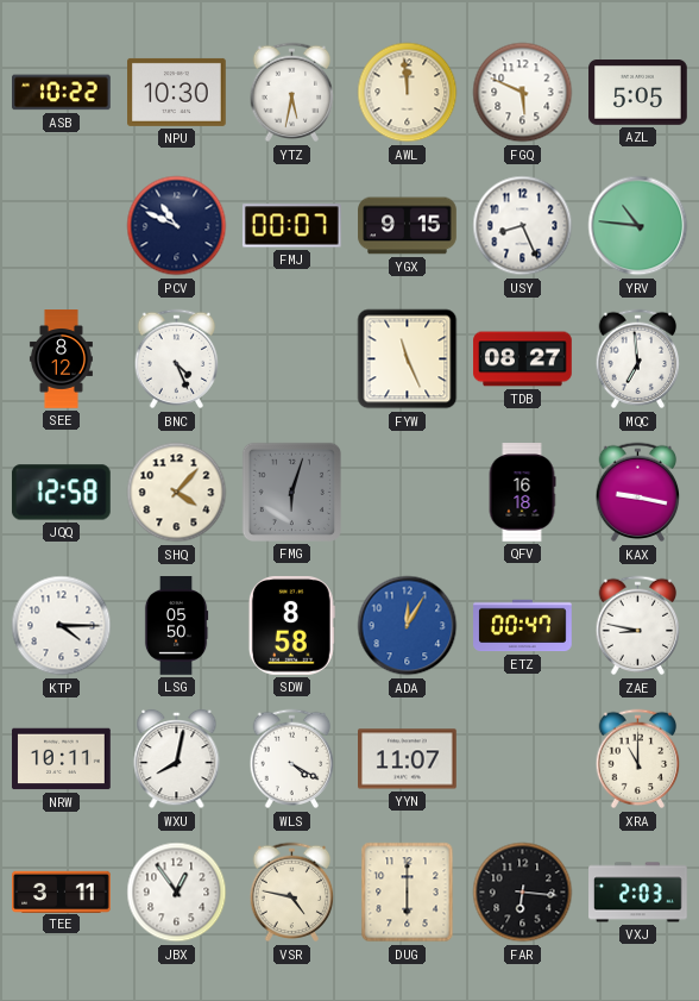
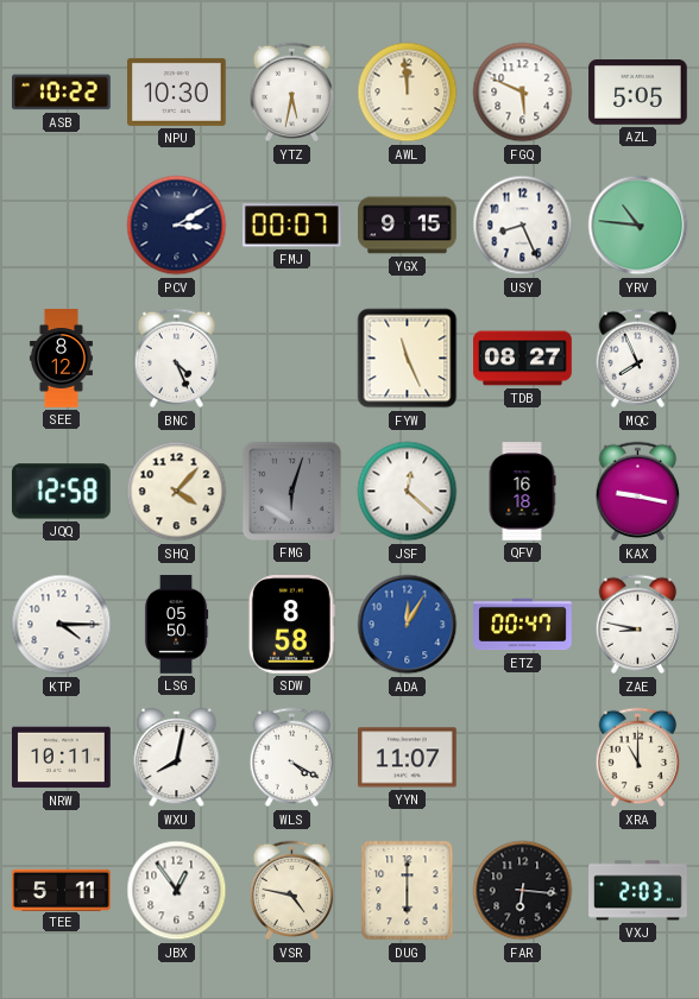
PCV: 10:49 -> 3:10
MQC: 6:59 -> 7:56
JSF: none -> 12:22
TEE: 3:11 -> 5:11
